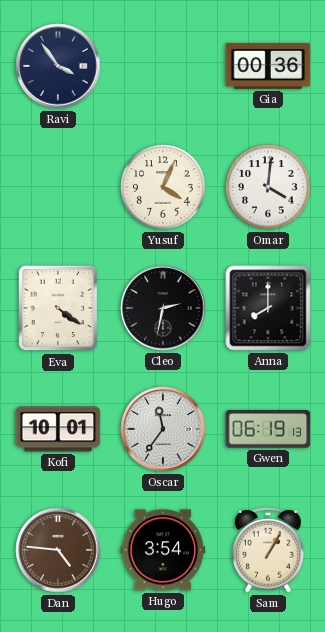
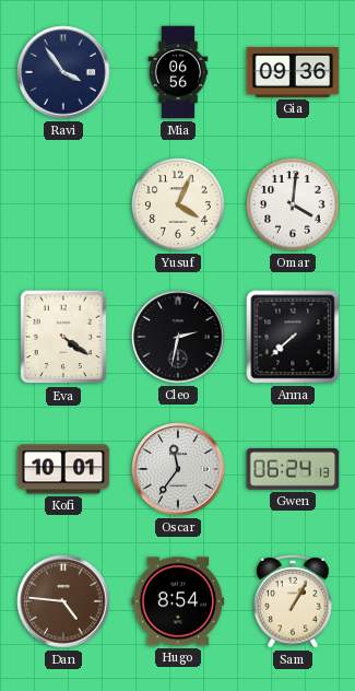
Mia: none -> 06:56
Gia: 00:36 -> 09:36
Anna: 8:00 -> 7:38
Gwen: 06:19 -> 06:24
Hugo: 3:54 -> 8:54
